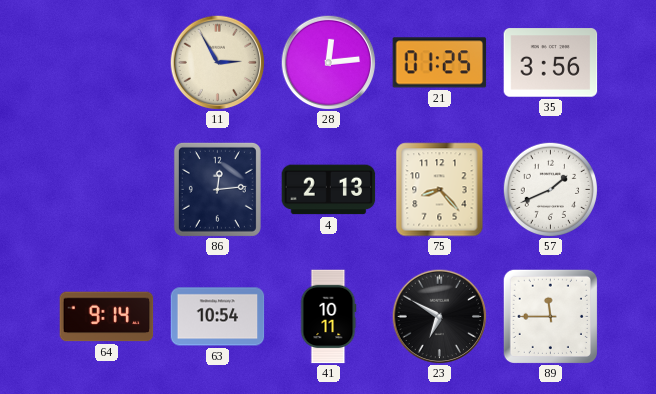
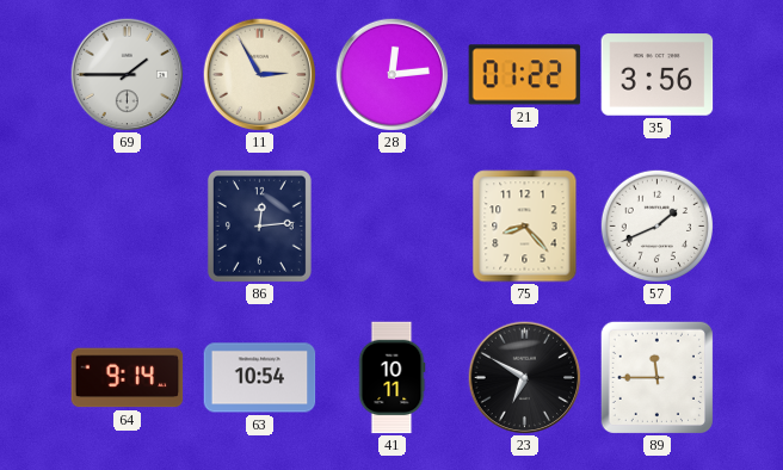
69: none -> 1:45
21: 01:25 -> 01:22
4: 2:13 -> none
